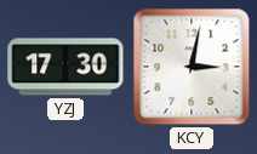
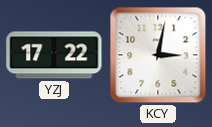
YZJ: 17:30 -> 17:22
